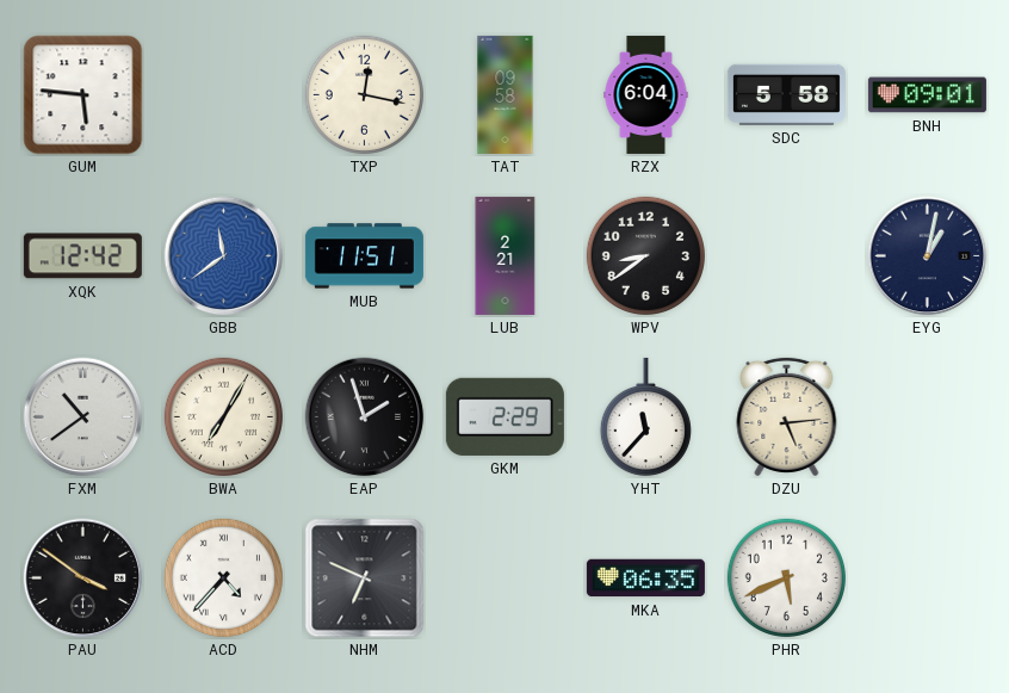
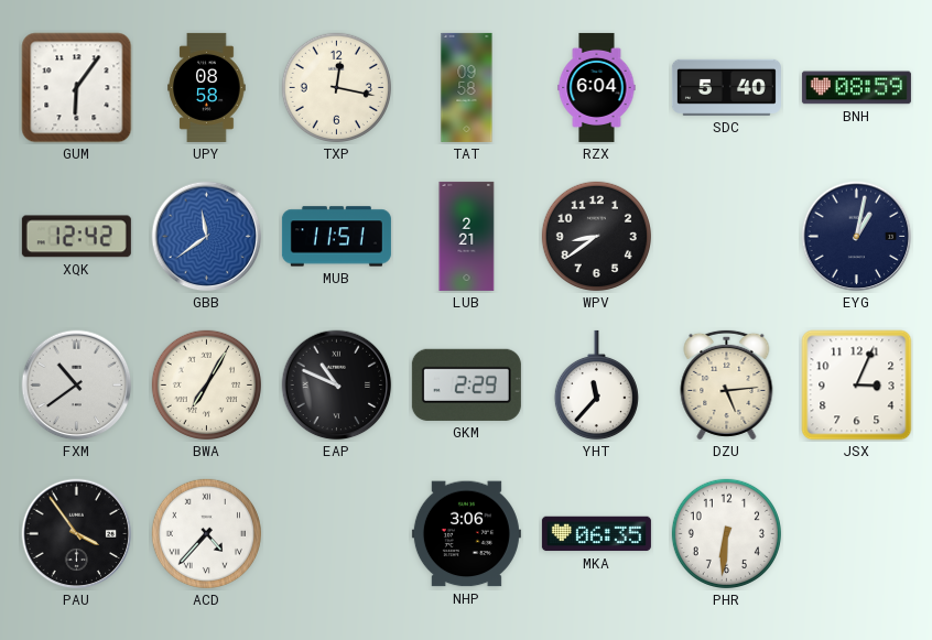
GUM: 5:46 -> 6:06
UPY: none -> 08:58
SDC: 5:58 -> 5:40
BNH: 09:01 -> 08:59
EAP: 1:57 -> 10:49
JSX: none -> 3:04
PAU: 3:51 -> 3:54
NHM: 6:49 -> none
NHP: none -> 3:06
PHR: 5:41 -> 6:31
